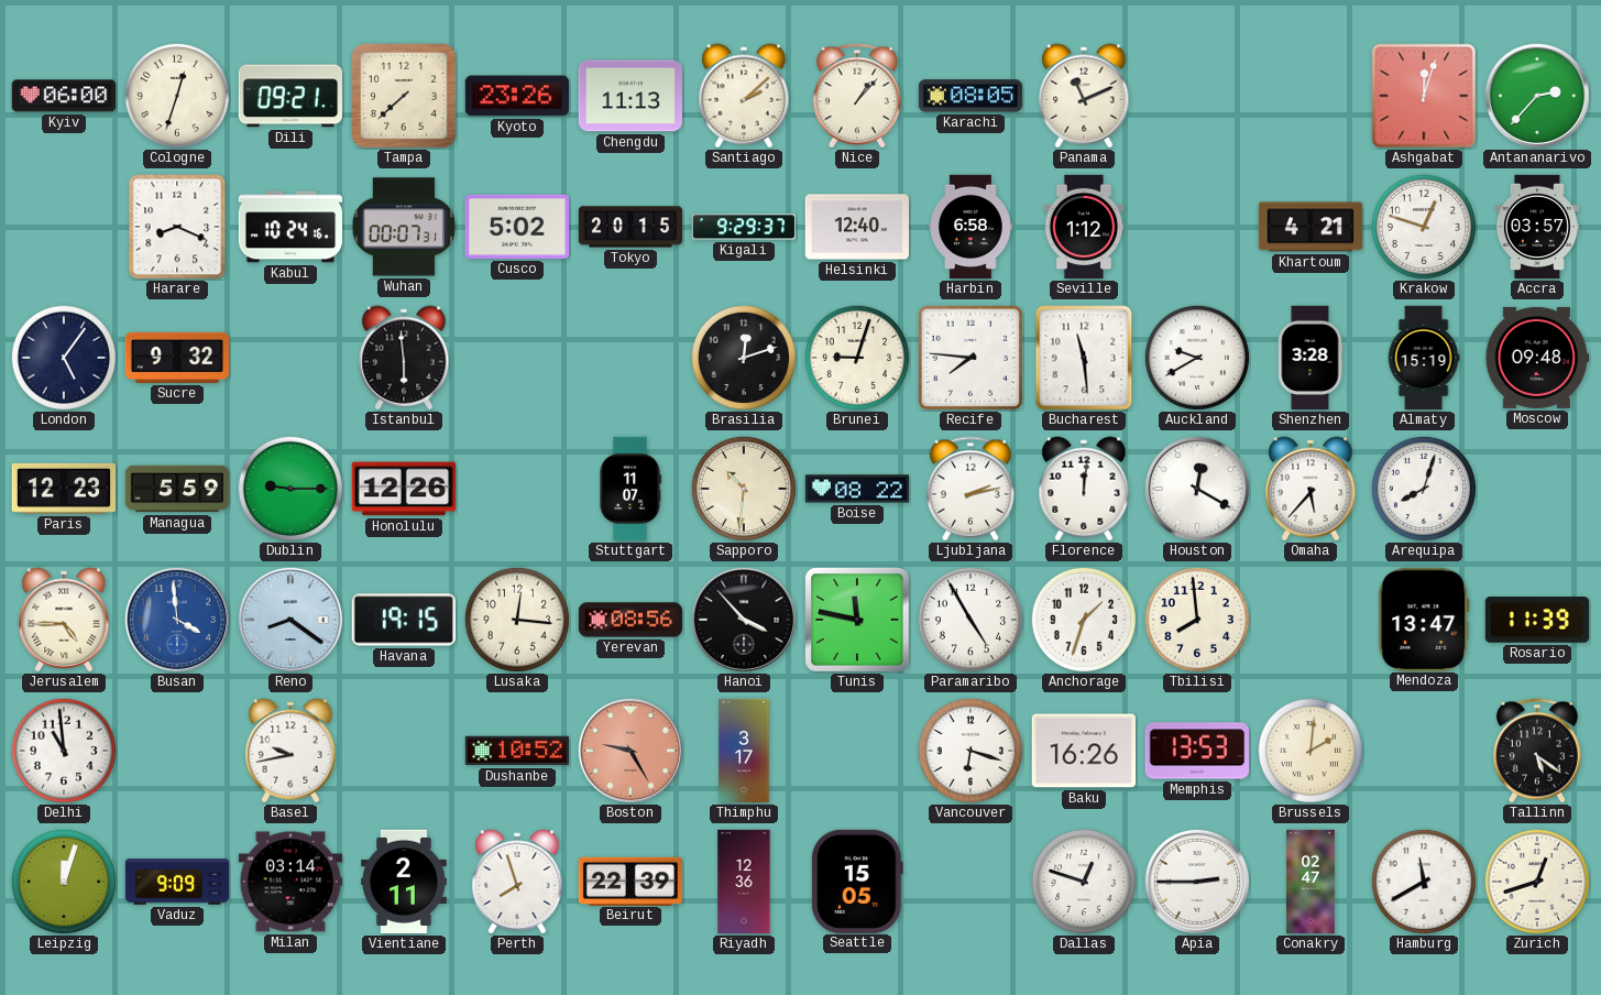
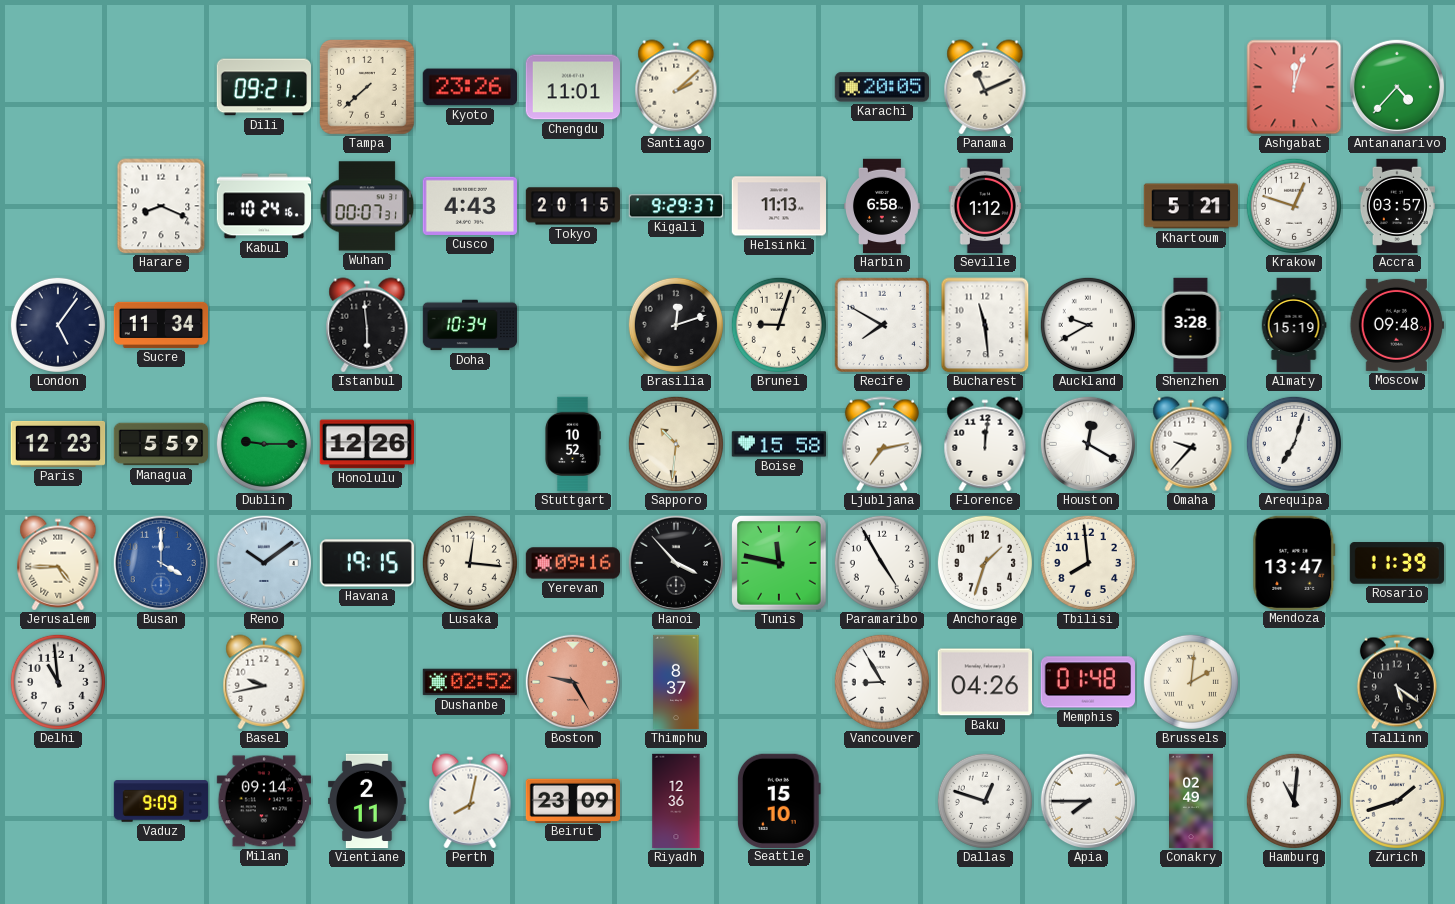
Kyiv: 06:00 -> none
Cologne: 12:33 -> none
Chengdu: 11:13 -> 11:01
Nice: 1:07 -> none
Karachi: 08:05 -> 20:05
Antananarivo: 2:37 -> 4:37
Cusco: 5:02 -> 4:43
Helsinki: 12:40 -> 11:13
Khartoum: 4:21 -> 5:21
Sucre: 9:32 -> 11:34
Doha: none -> 10:34
Recife: 7:46 -> 7:50
Stuttgart: 11:07 -> 10:52
Boise: 08:22 -> 15:58
Ljubljana: 2:13 -> 7:13
Omaha: 5:37 -> 9:37
Arequipa: 8:03 -> 7:03
Busan: 3:59 -> 4:00
Reno: 8:21 -> 10:09
Yerevan: 08:56 -> 09:16
Dushanbe: 10:52 -> 02:52
Thimphu: 3:17 -> 8:37
Vancouver: 6:18 -> 8:55
Baku: 16:26 -> 04:26
Memphis: 13:53 -> 01:48
Leipzig: 12:03 -> none
Milan: 03:14 -> 09:14
Perth: 7:57 -> 8:02
Beirut: 22:39 -> 23:09
Seattle: 15:05 -> 15:10
Apia: 2:45 -> 7:45
Conakry: 02:47 -> 02:49
Hamburg: 11:40 -> 11:01
Zurich: 12:42 -> 1:42
